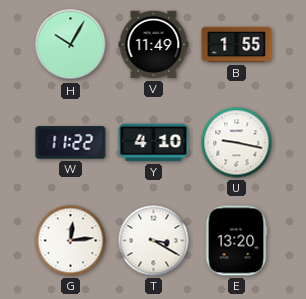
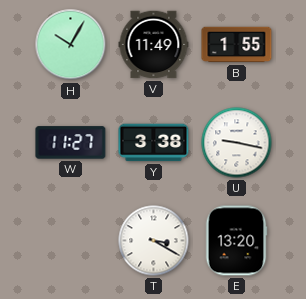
W: 11:22 -> 11:27
Y: 4:10 -> 3:38
G: 12:14 -> none
